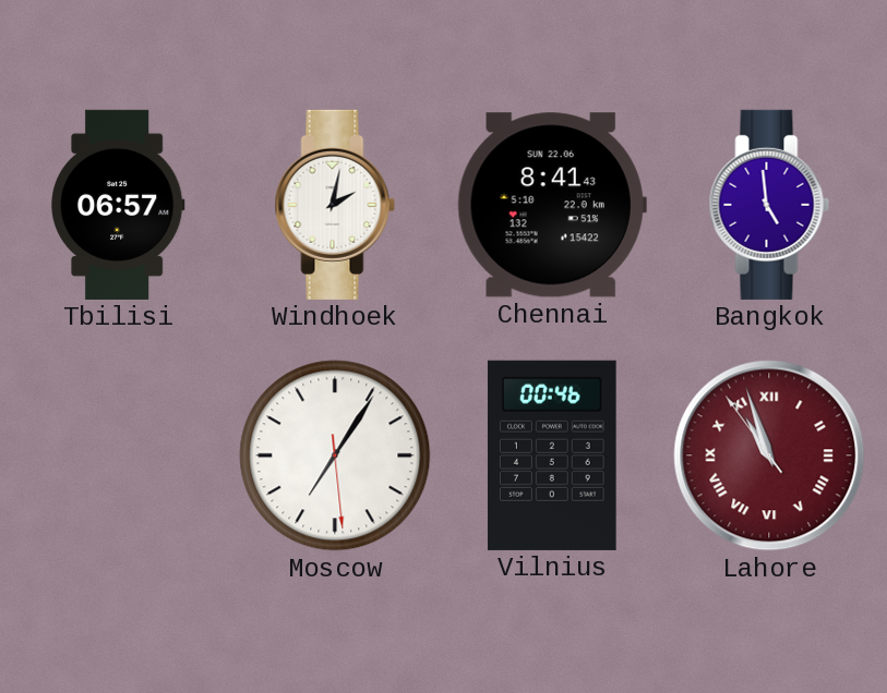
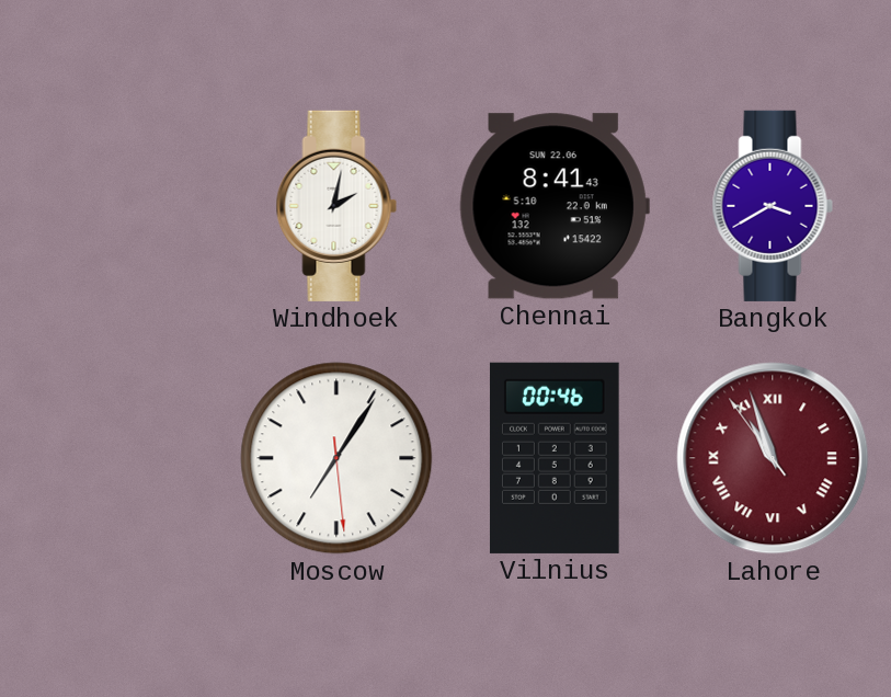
Tbilisi: 06:57 -> none
Bangkok: 4:59 -> 3:40
